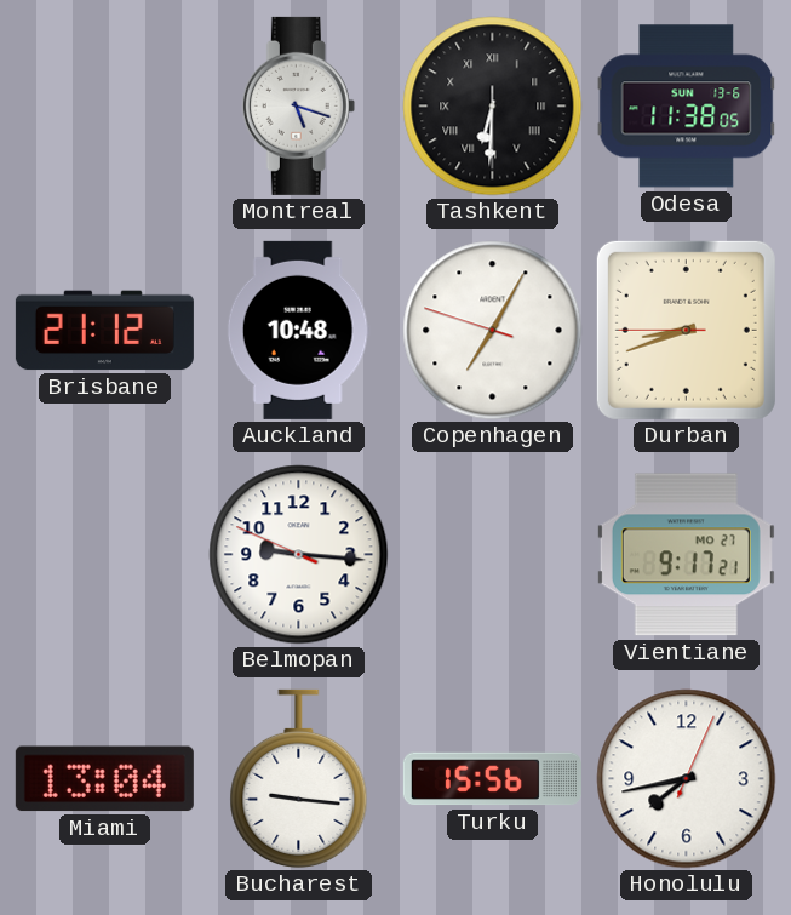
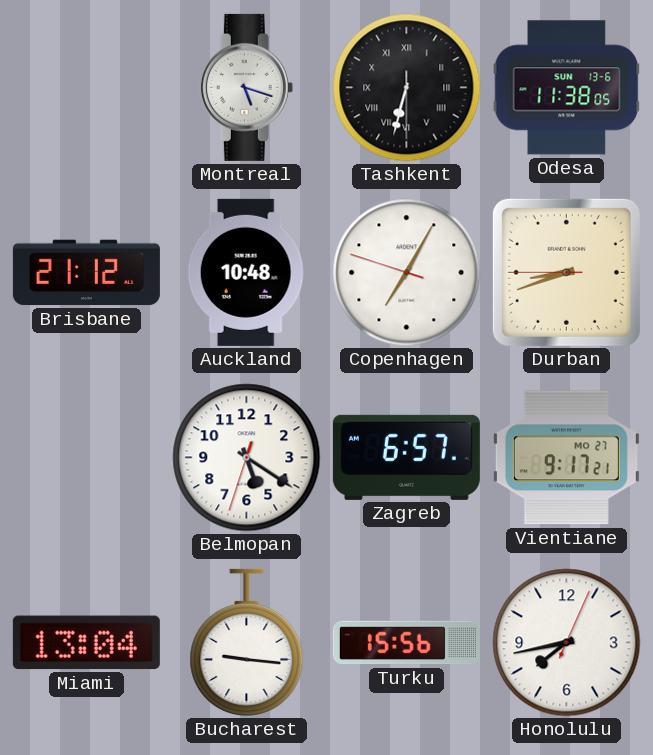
Tashkent: 6:30 -> 6:32
Belmopan: 9:15 -> 5:20
Zagreb: none -> 6:57
